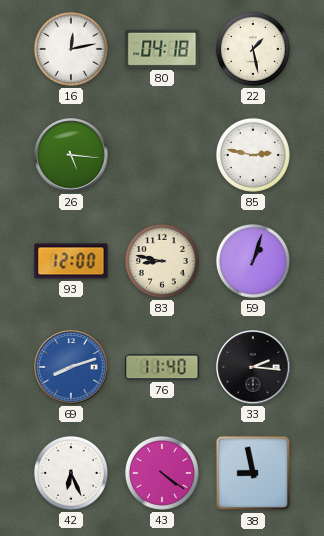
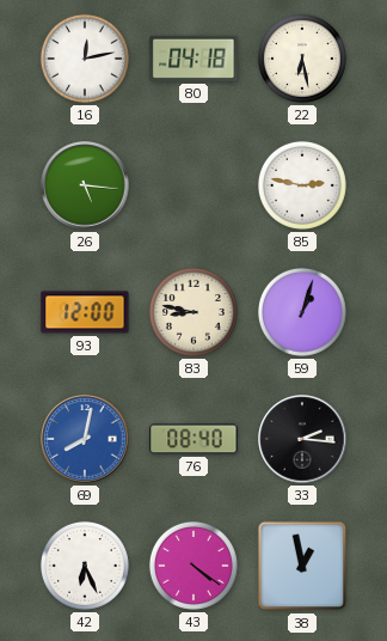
22: 1:28 -> 6:28
69: 8:12 -> 8:02
76: 11:40 -> 08:40
38: 8:58 -> 12:58
